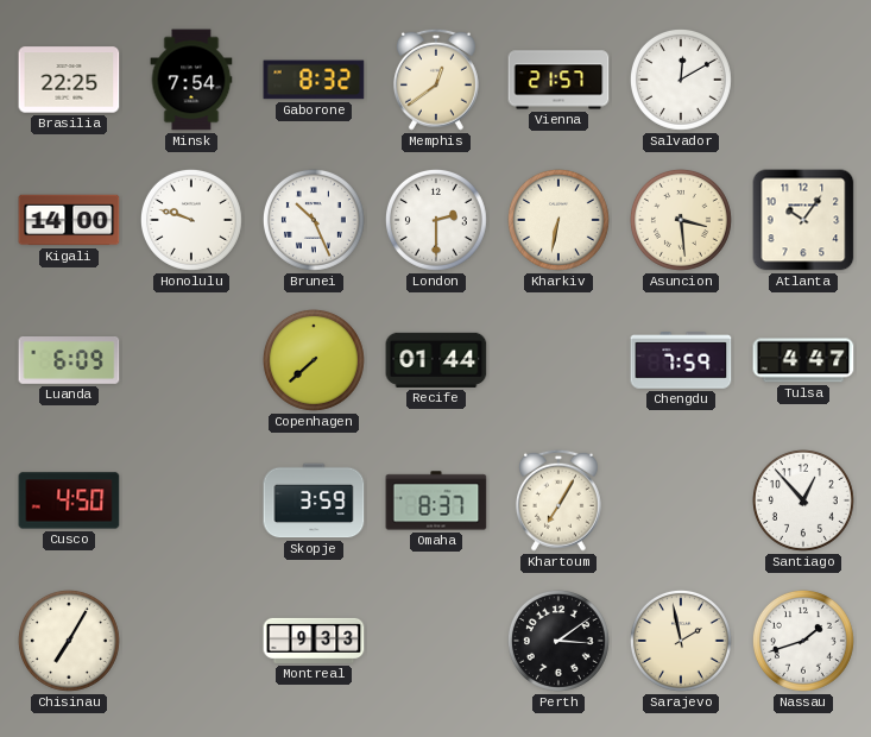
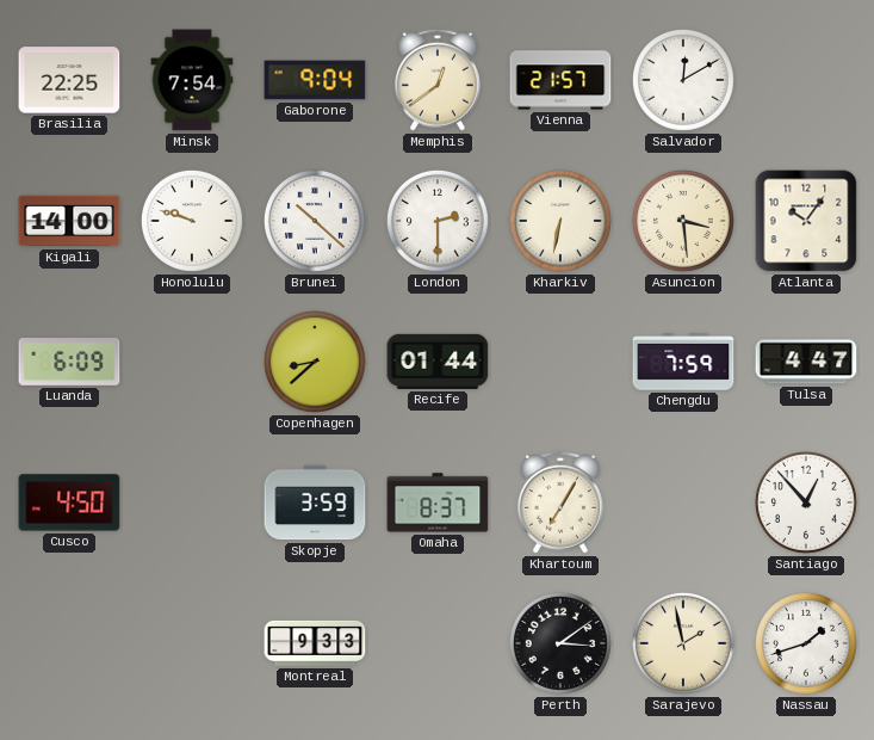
Gaborone: 8:32 -> 9:04
Brunei: 10:26 -> 10:22
Copenhagen: 7:38 -> 8:38
Chisinau: 7:05 -> none
